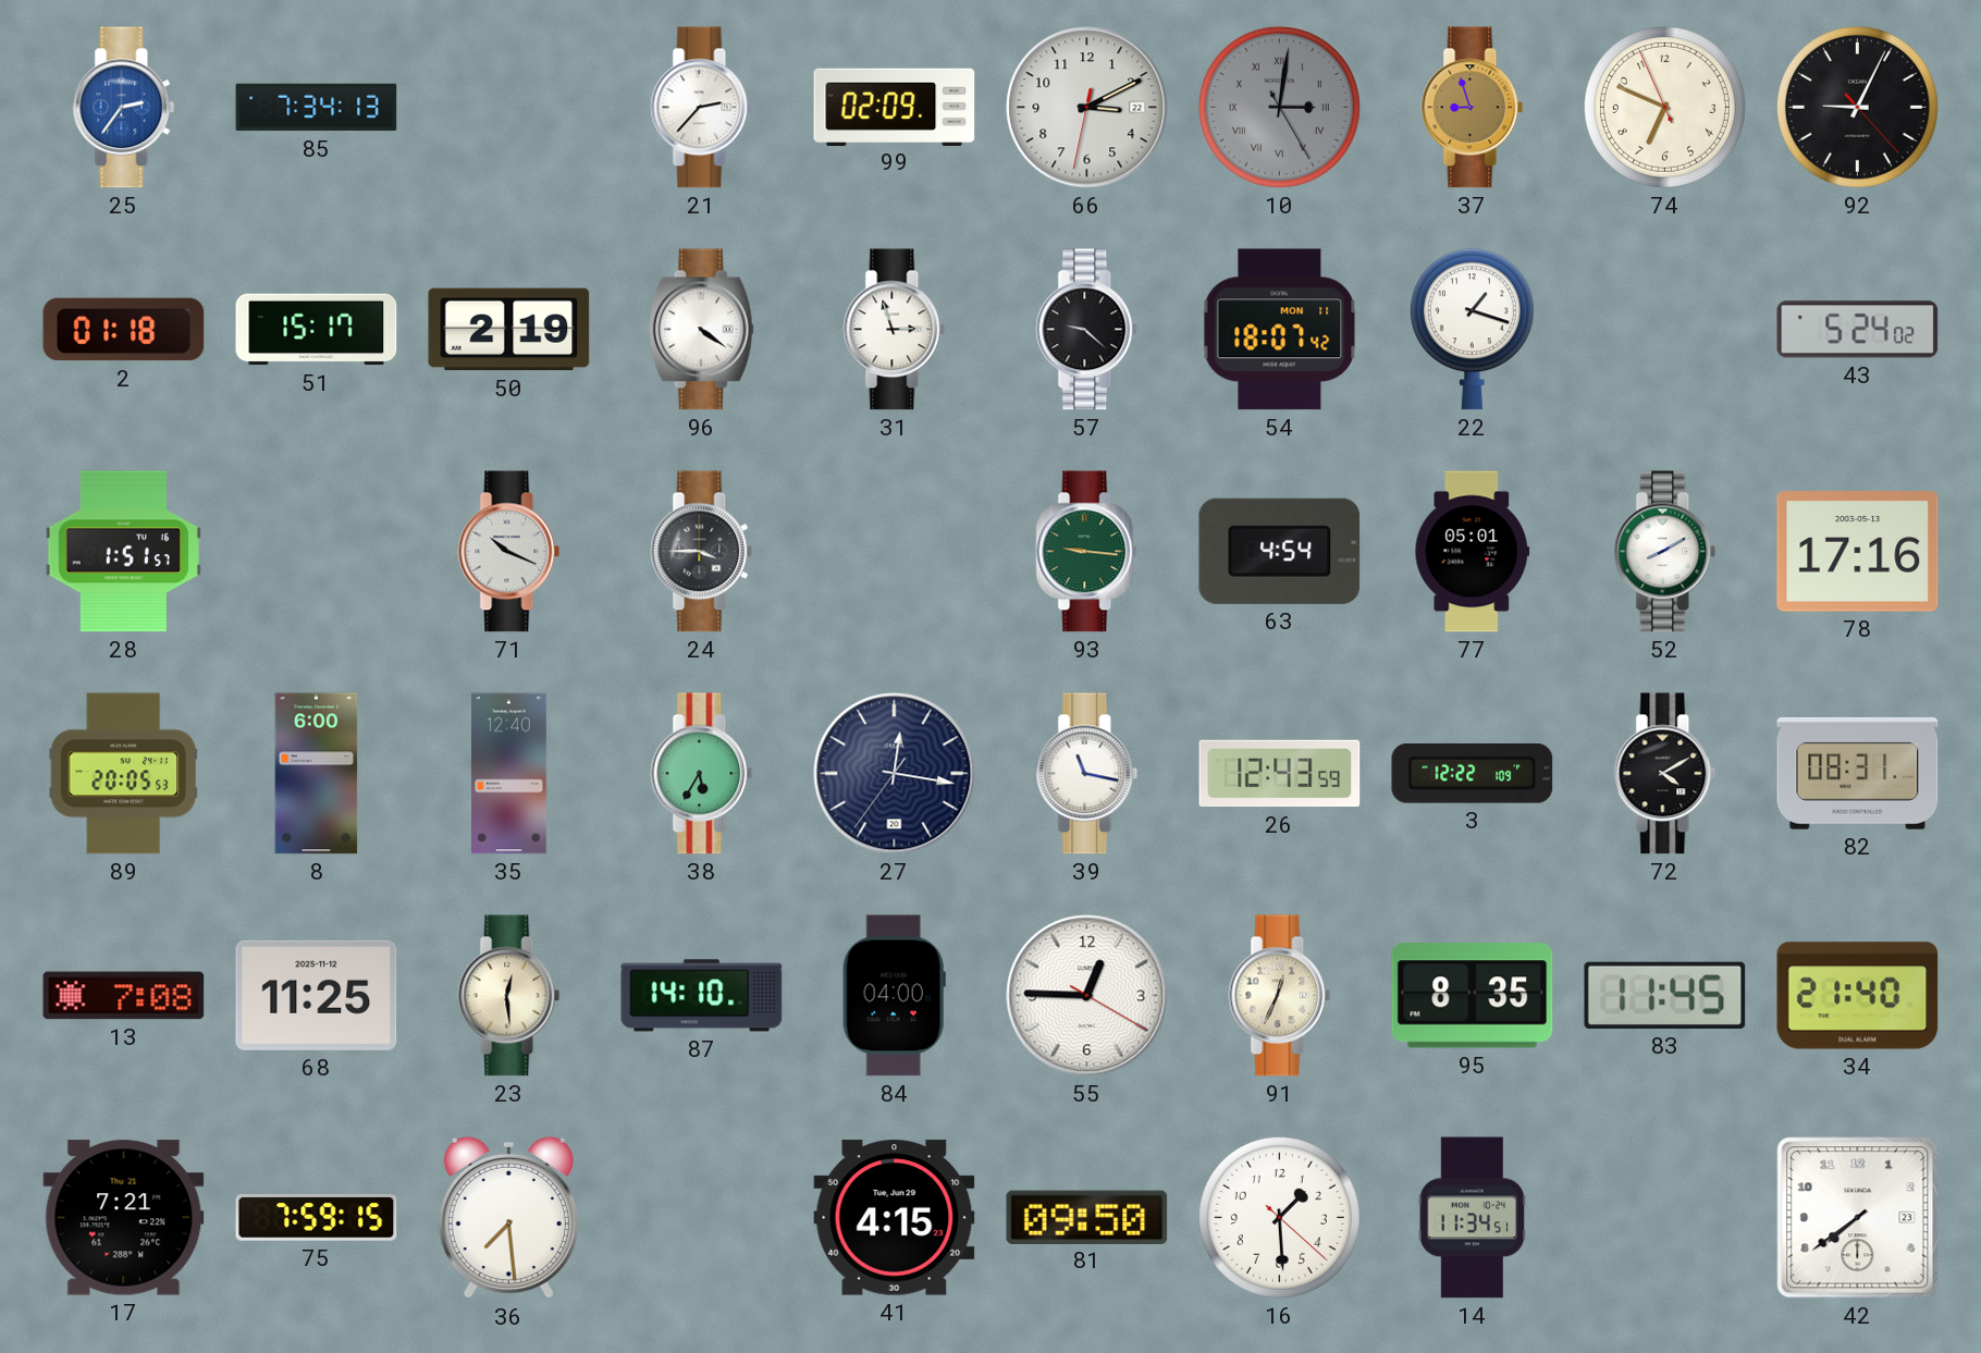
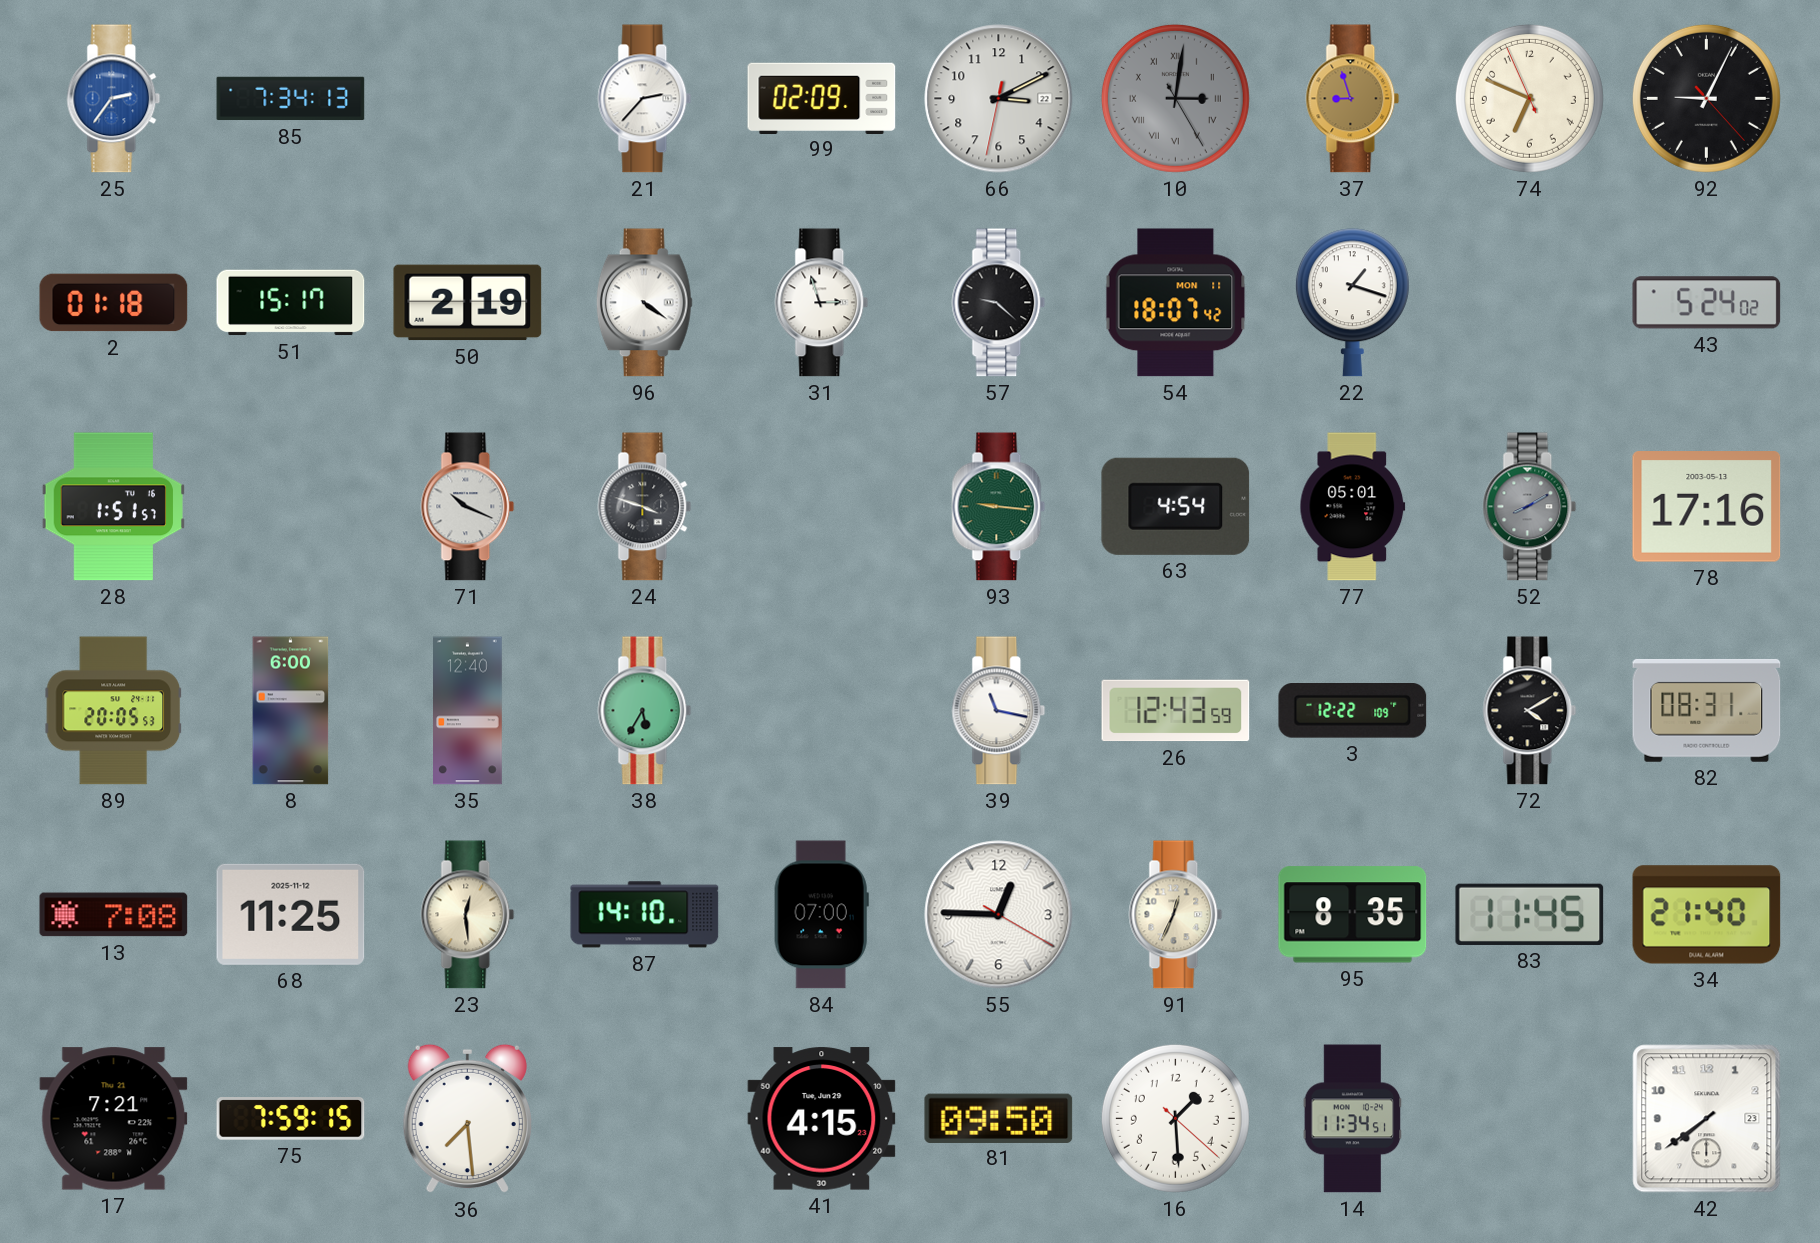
24: 3:45 -> 3:48
52 dial: white -> grey
27: 12:16 -> none
84: 04:00 -> 07:00
